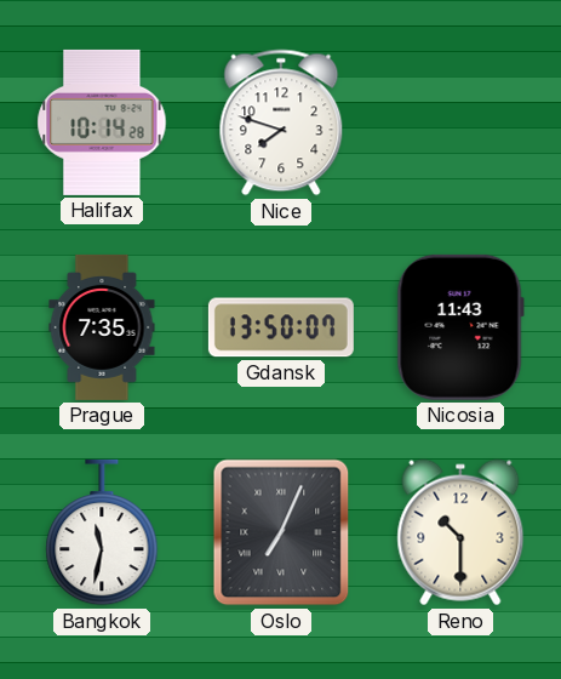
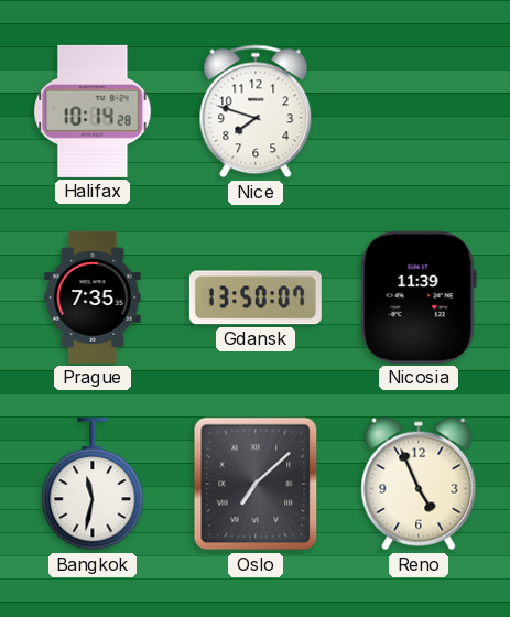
Nicosia: 11:43 -> 11:39
Oslo: 7:04 -> 7:08
Reno: 10:30 -> 4:56
